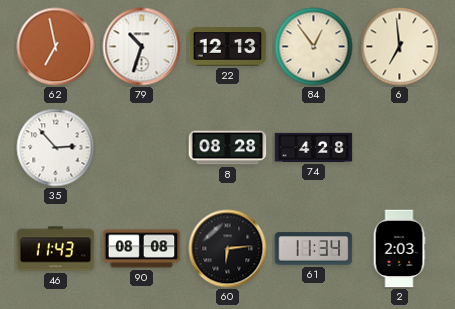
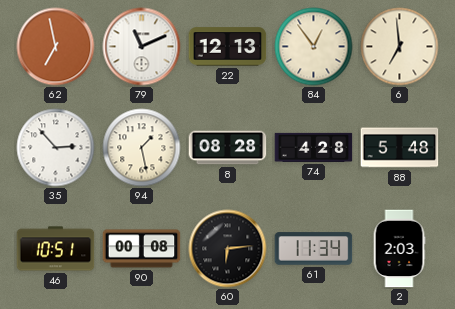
79: 10:33 -> 11:11
94: none -> 1:28
88: none -> 5:48
46: 11:43 -> 10:51
90: 08:08 -> 00:08
